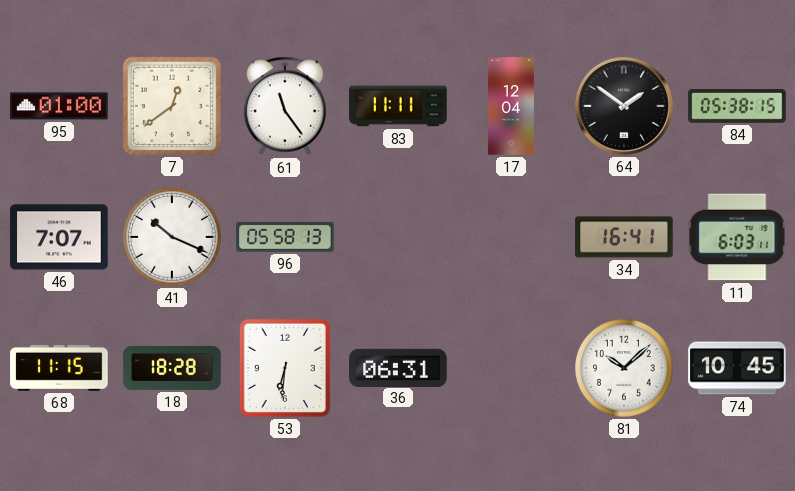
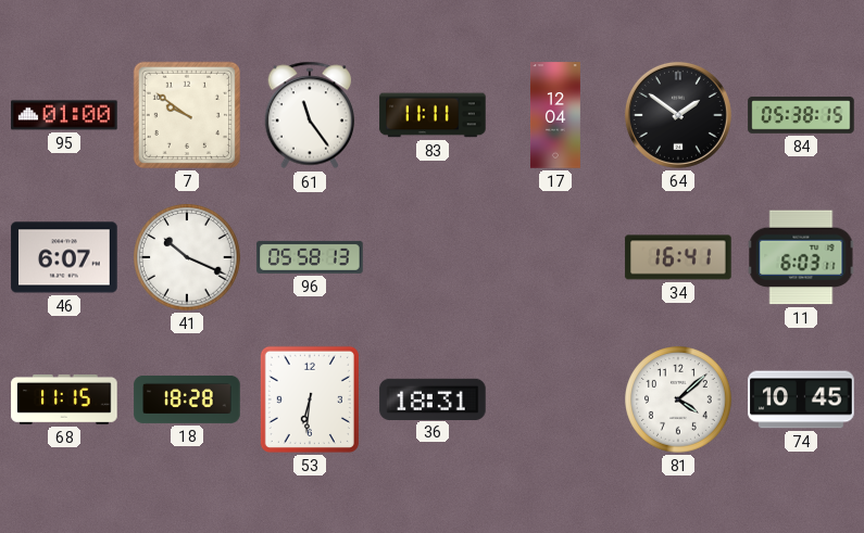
7: 12:39 -> 9:51
46: 7:07 -> 6:07
36: 06:31 -> 18:31
81: 10:08 -> 4:08
